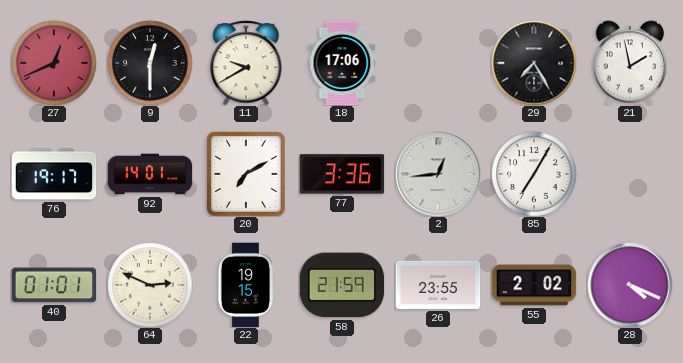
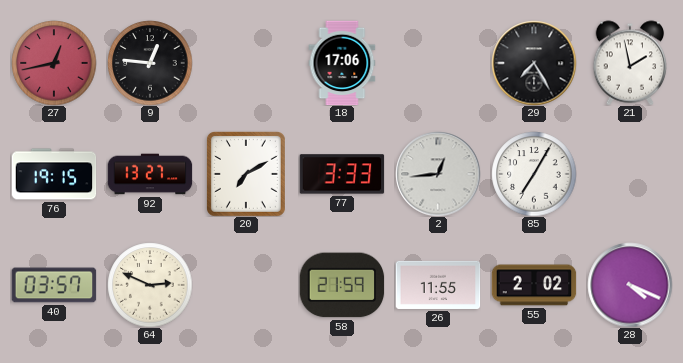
27: 12:41 -> 12:43
9: 12:30 -> 12:46
11: 9:40 -> none
76: 19:17 -> 19:15
92: 14:01 -> 13:27
77: 3:36 -> 3:33
40: 01:01 -> 03:57
22: 19:15 -> none
26: 23:55 -> 11:55
